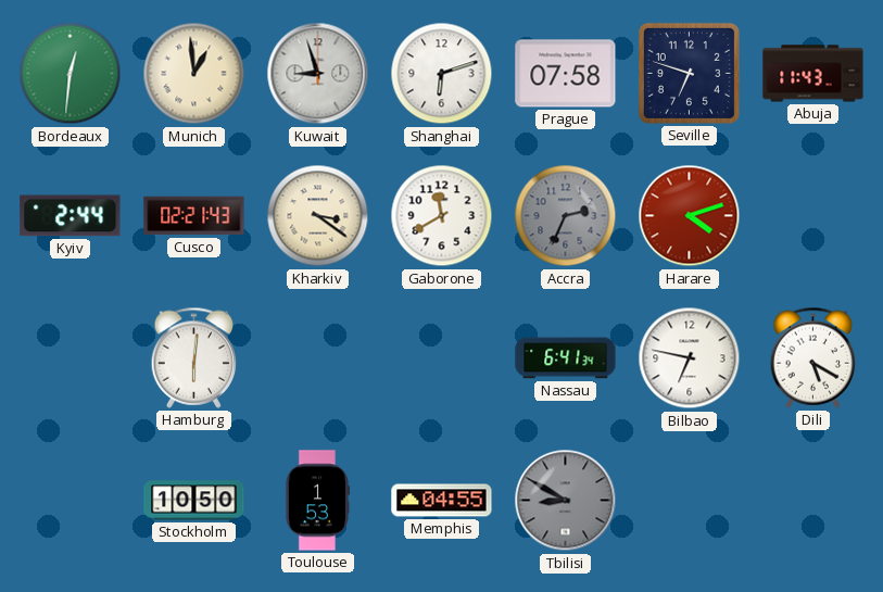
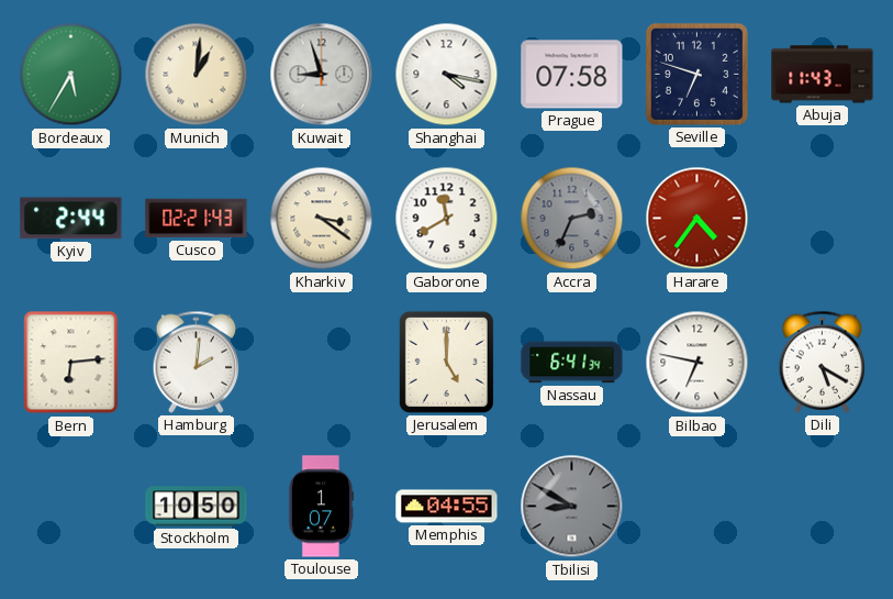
Bordeaux: 12:31 -> 5:35
Munich: 12:59 -> 1:01
Shanghai: 6:12 -> 4:17
Harare: 4:12 -> 4:36
Bern: none -> 6:14
Hamburg: 6:01 -> 2:01
Jerusalem: none -> 5:00
Toulouse: 1:53 -> 1:07
